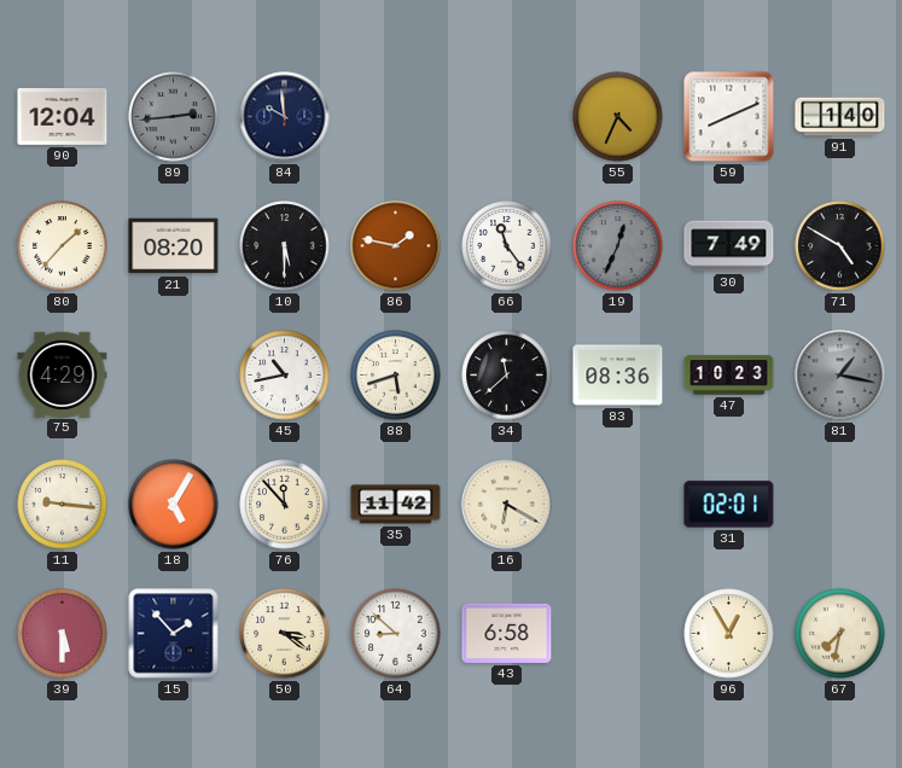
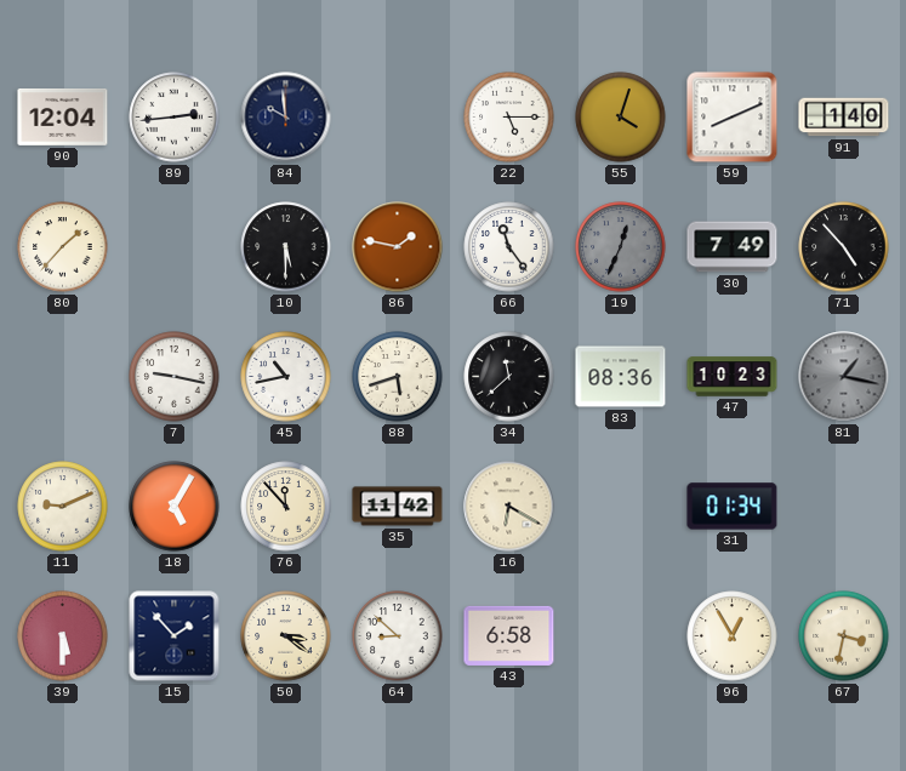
89 dial: grey -> white
22: none -> 5:15
55: 4:34 -> 4:03
21: 08:20 -> none
71: 4:50 -> 4:53
75: 4:29 -> none
7: none -> 9:17
11: 9:16 -> 9:11
31: 02:01 -> 01:34
67: 7:32 -> 3:32
